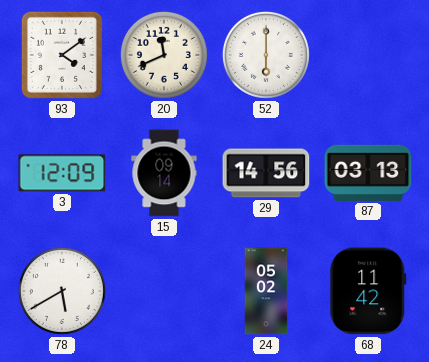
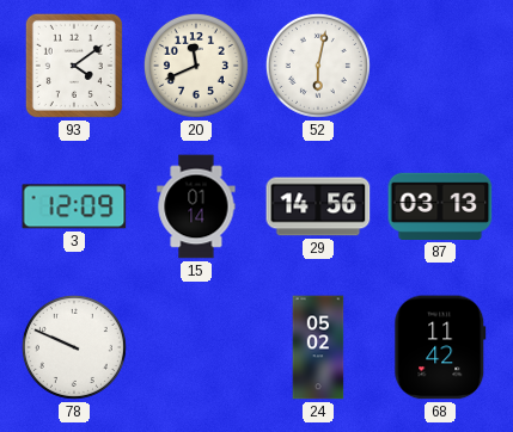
52: 6:00 -> 6:02
15: 09:14 -> 01:14
78: 5:40 -> 9:49
